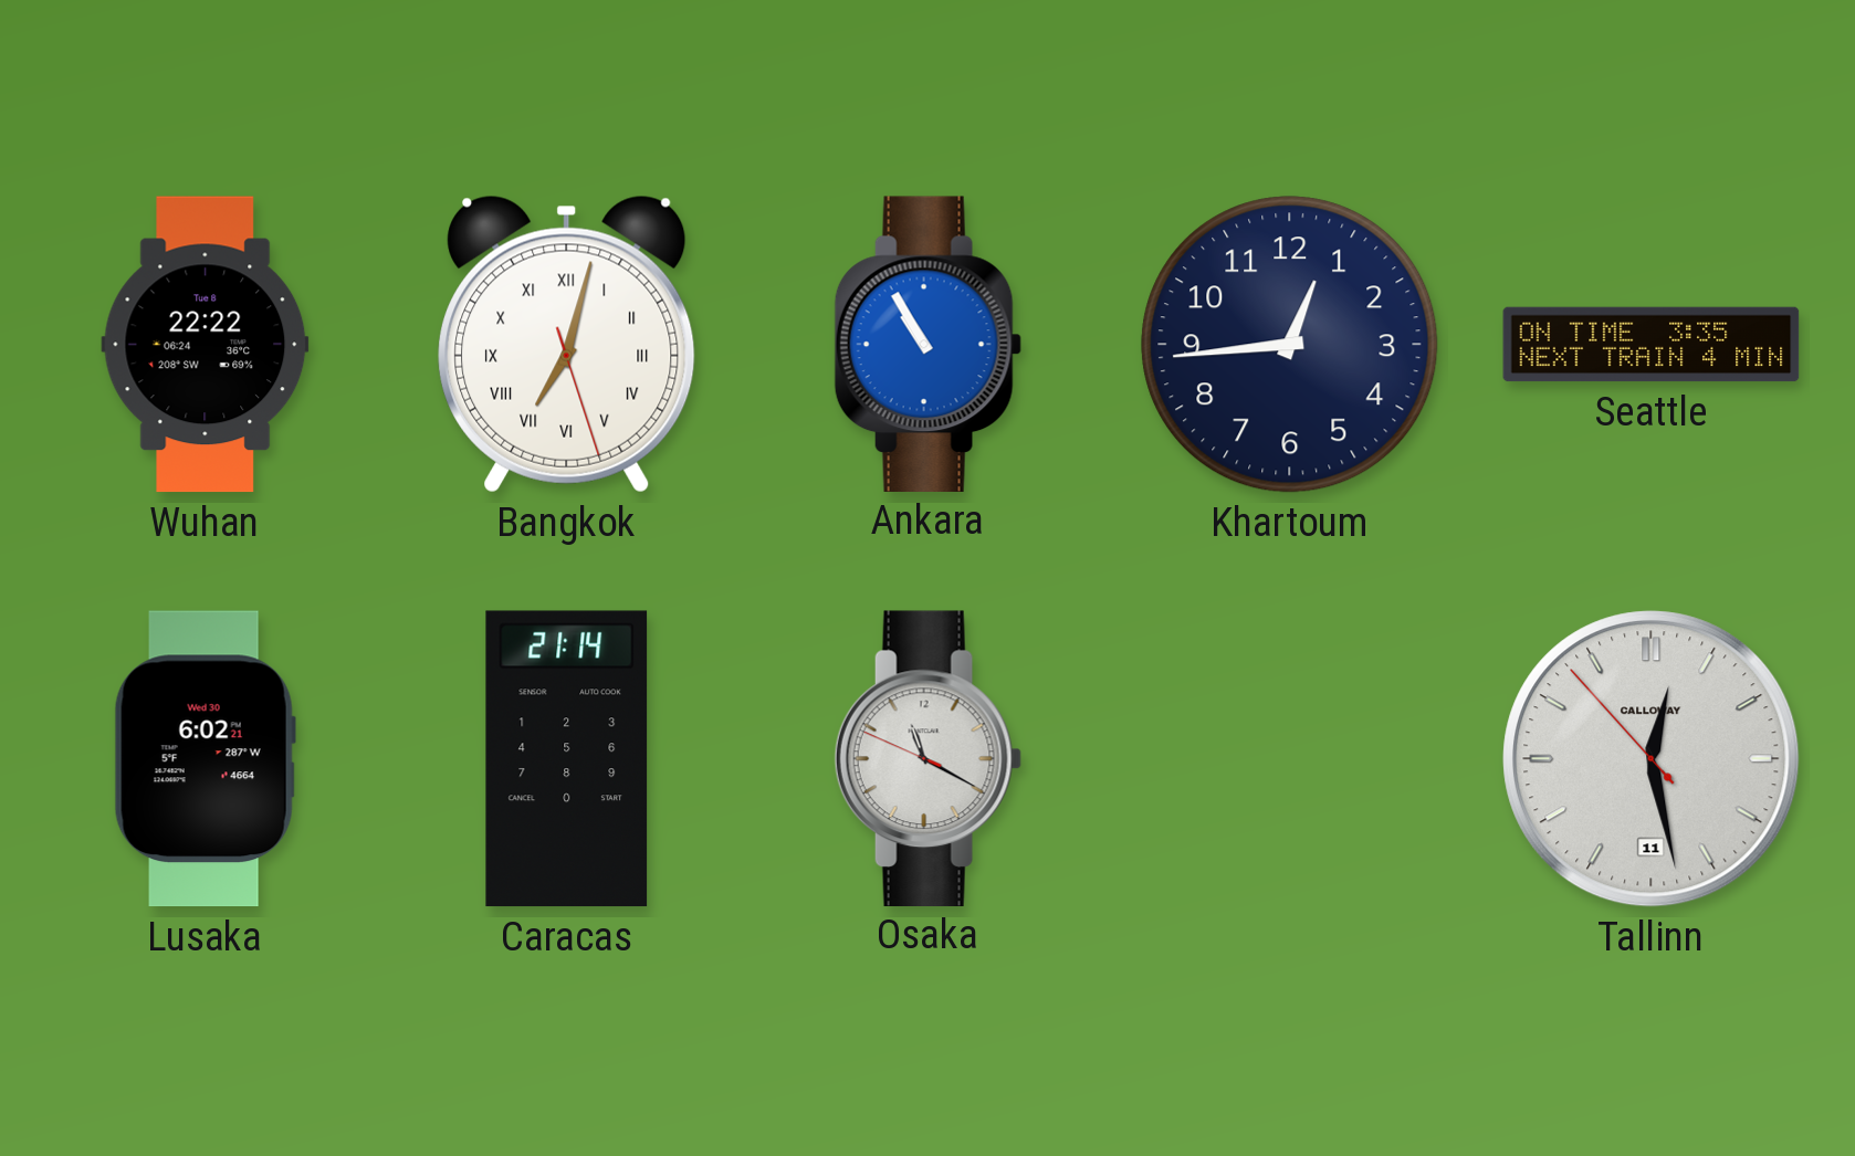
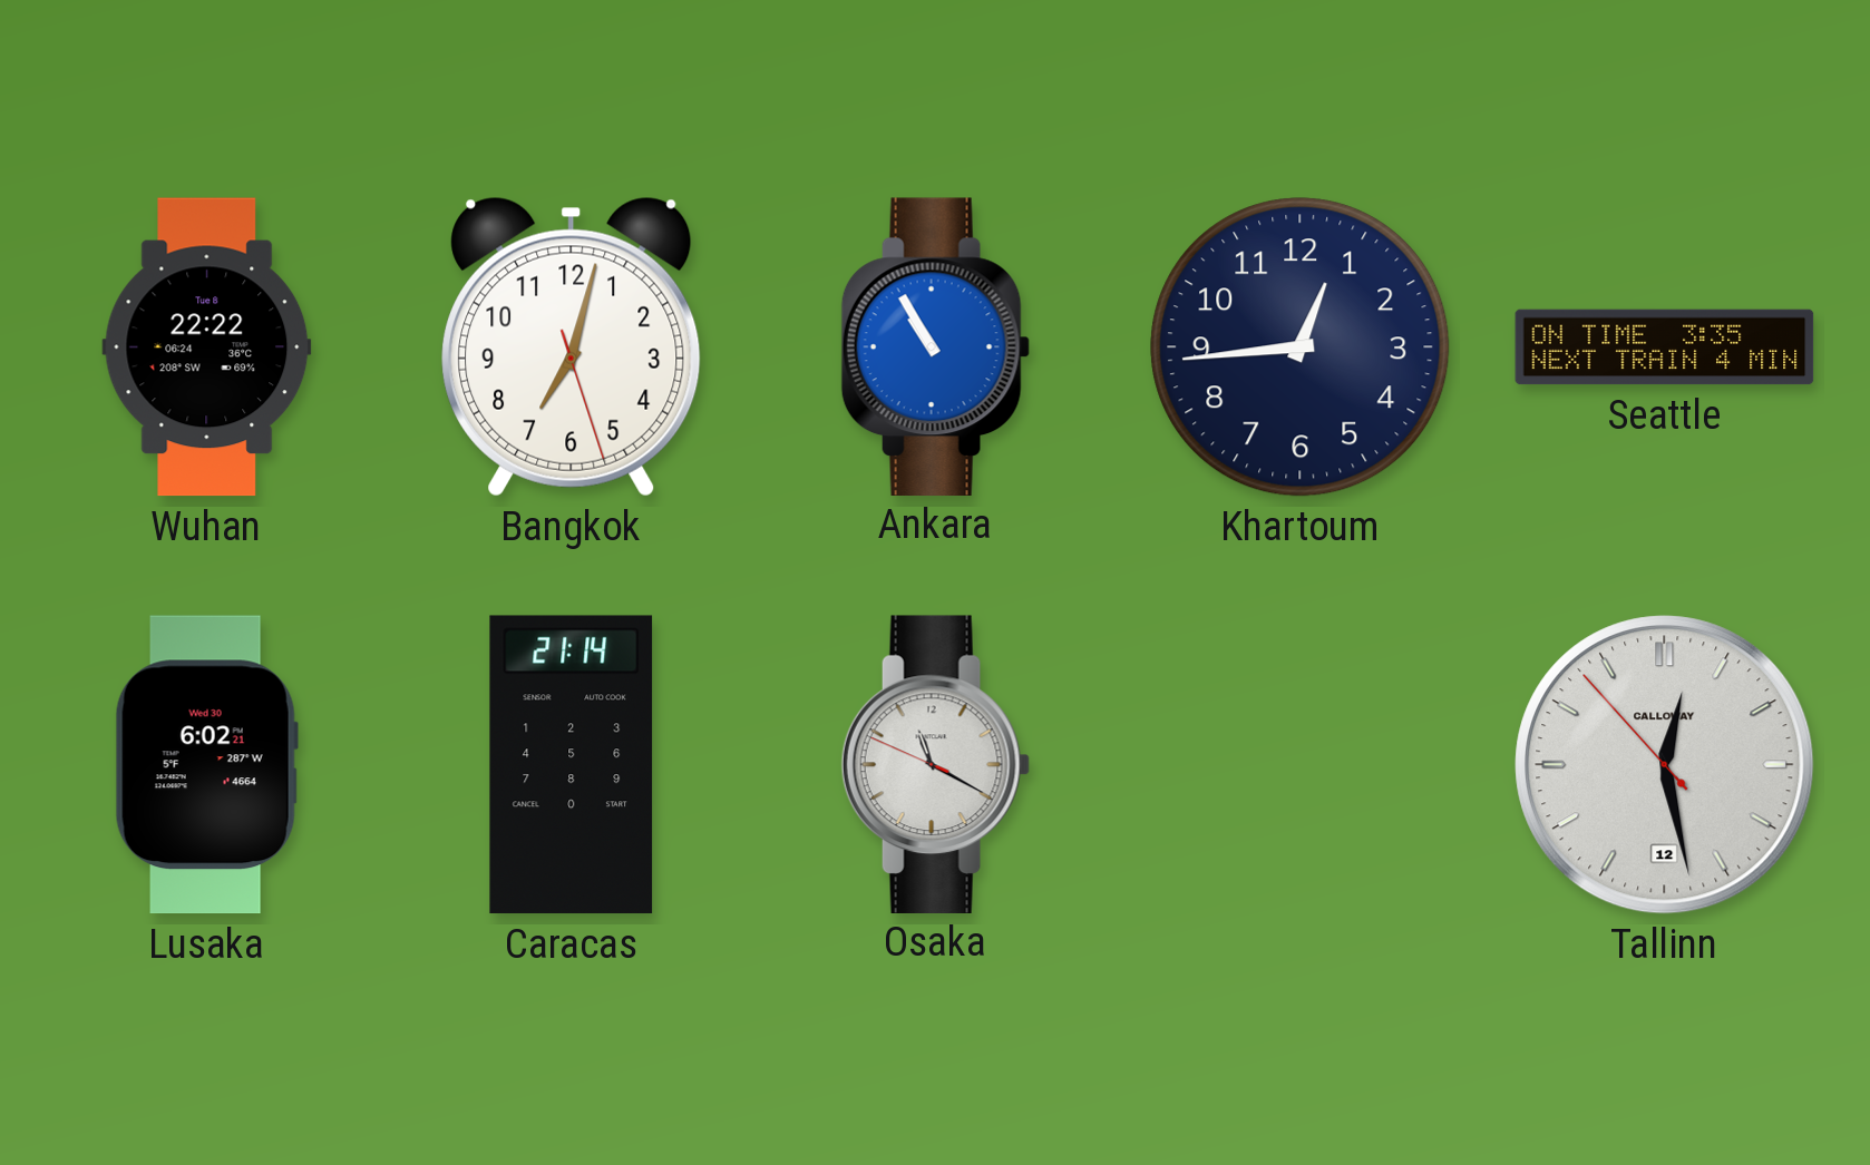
Bangkok numerals: Roman -> Arabic
Tallinn date: 11 -> 12
